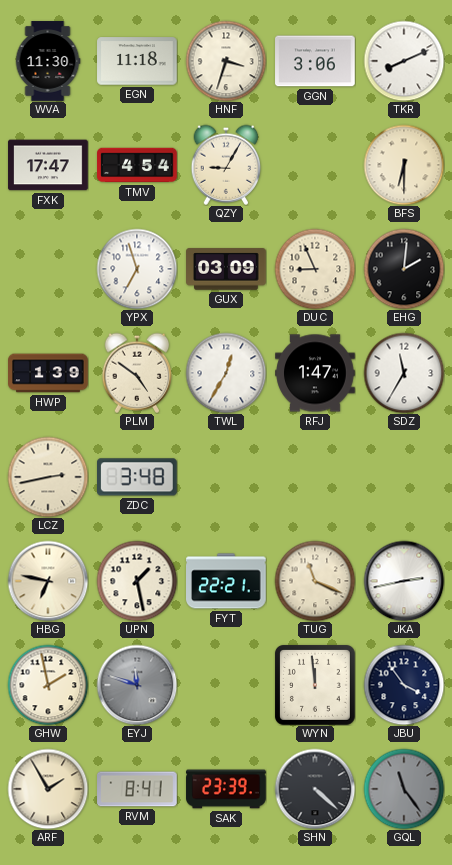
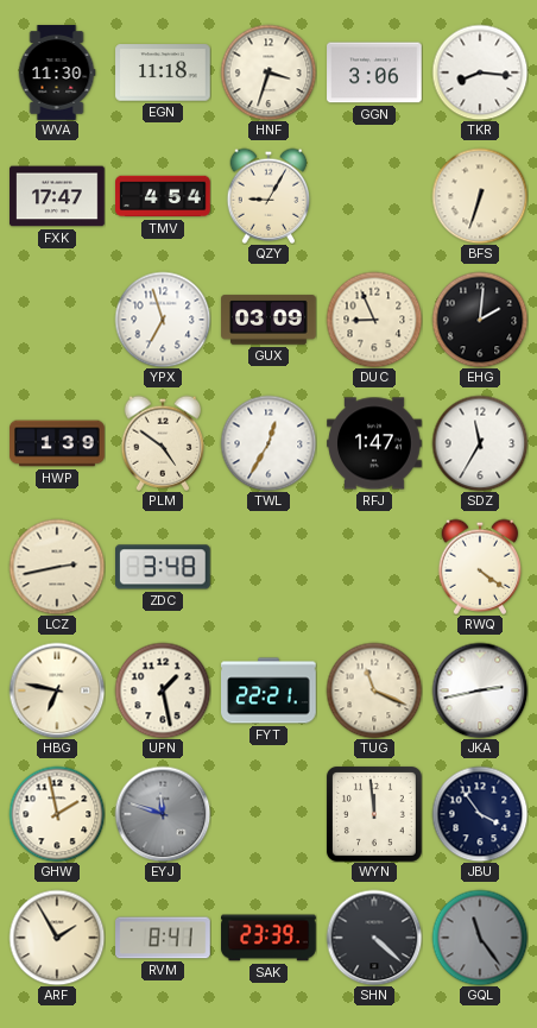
TKR: 8:11 -> 8:16
BFS: 6:30 -> 6:33
RWQ: none -> 4:21
